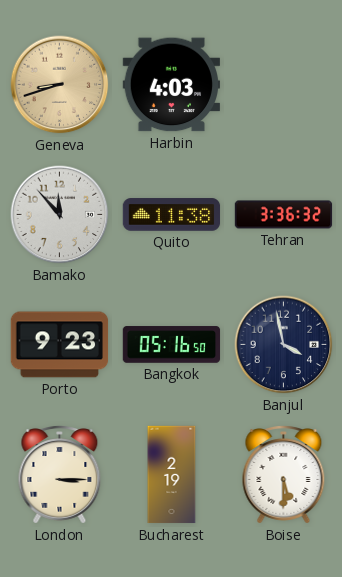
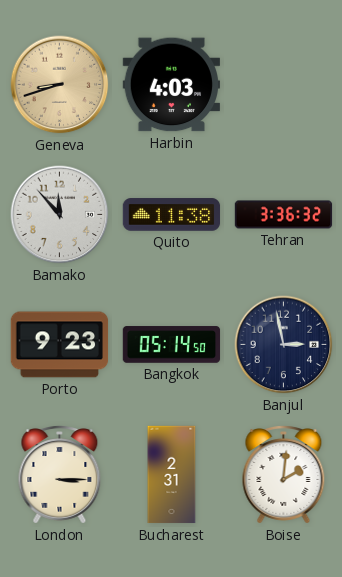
Bangkok: 05:16 -> 05:14
Banjul: 3:58 -> 2:58
Bucharest: 2:19 -> 2:31
Boise: 5:30 -> 2:01
